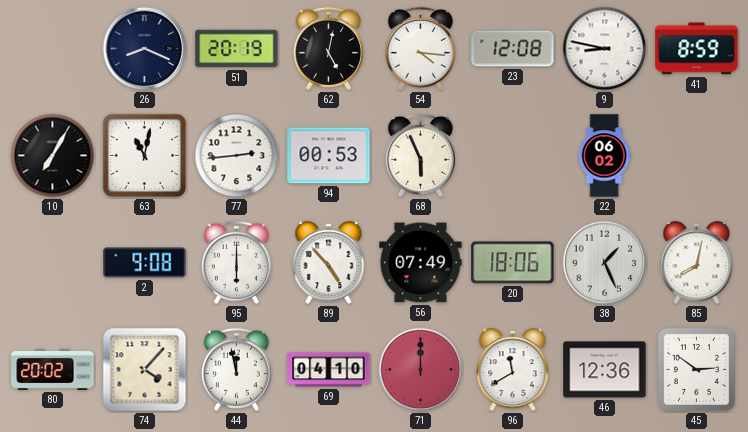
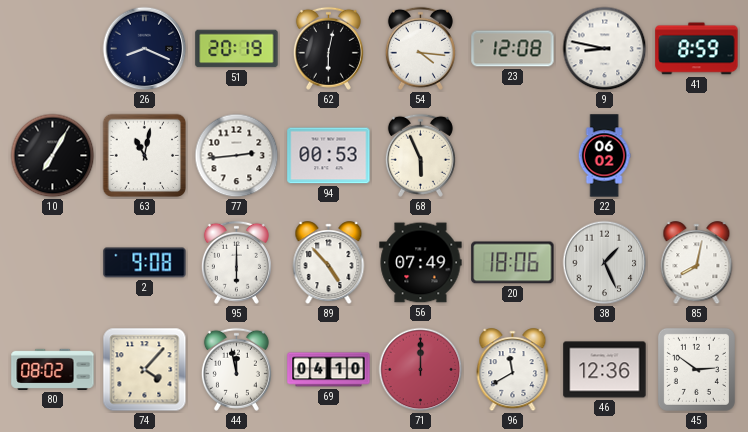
62: 5:02 -> 6:02
80: 20:02 -> 08:02
